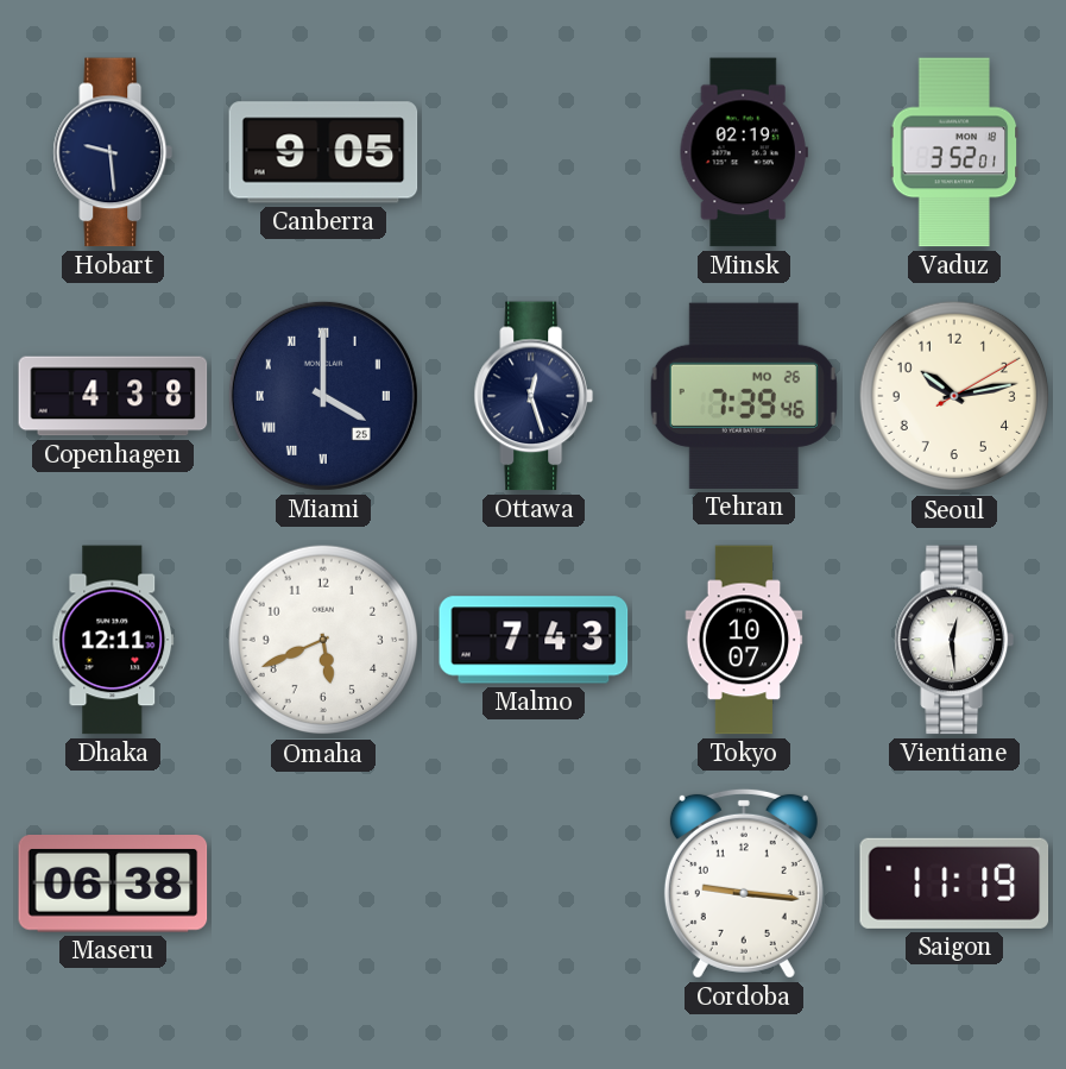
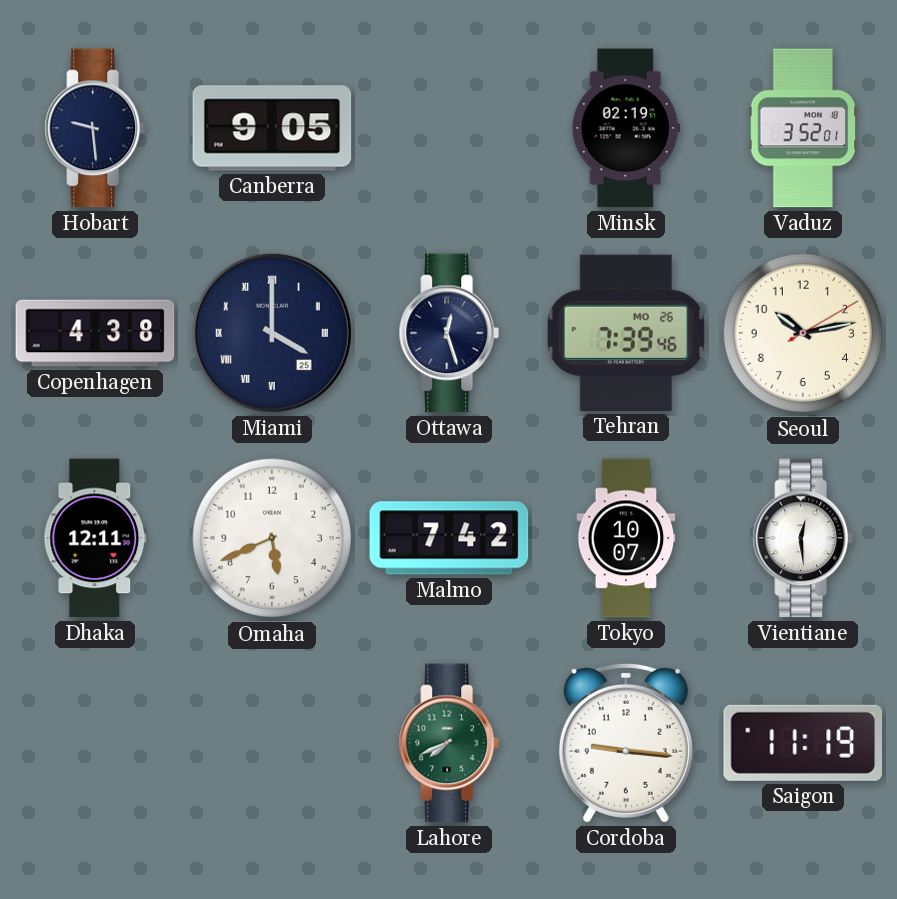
Malmo: 7:43 -> 7:42
Maseru: 06:38 -> none
Lahore: none -> 7:41
